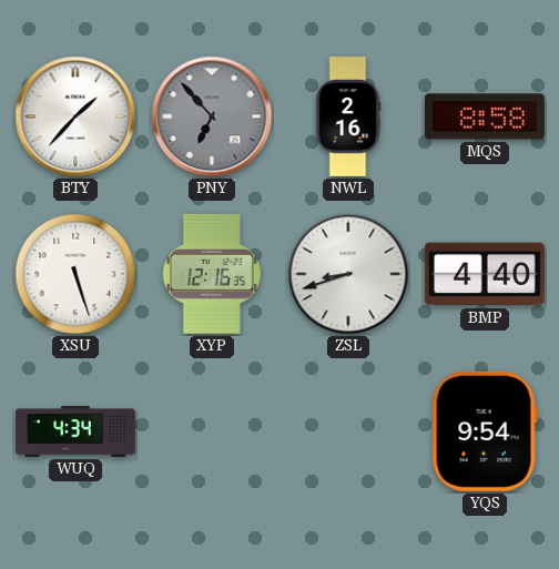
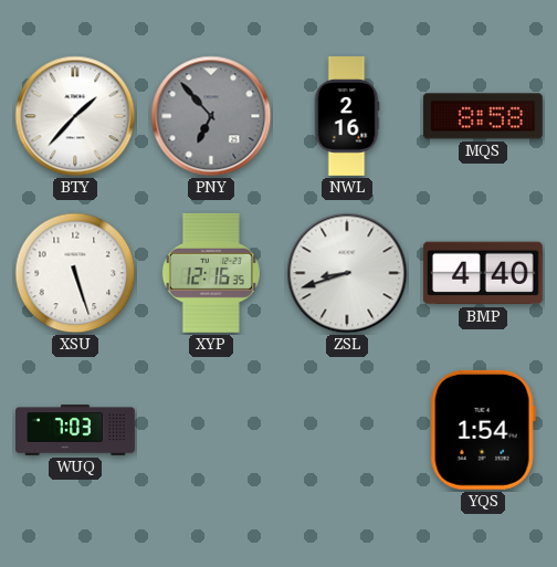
WUQ: 4:34 -> 7:03
YQS: 9:54 -> 1:54
